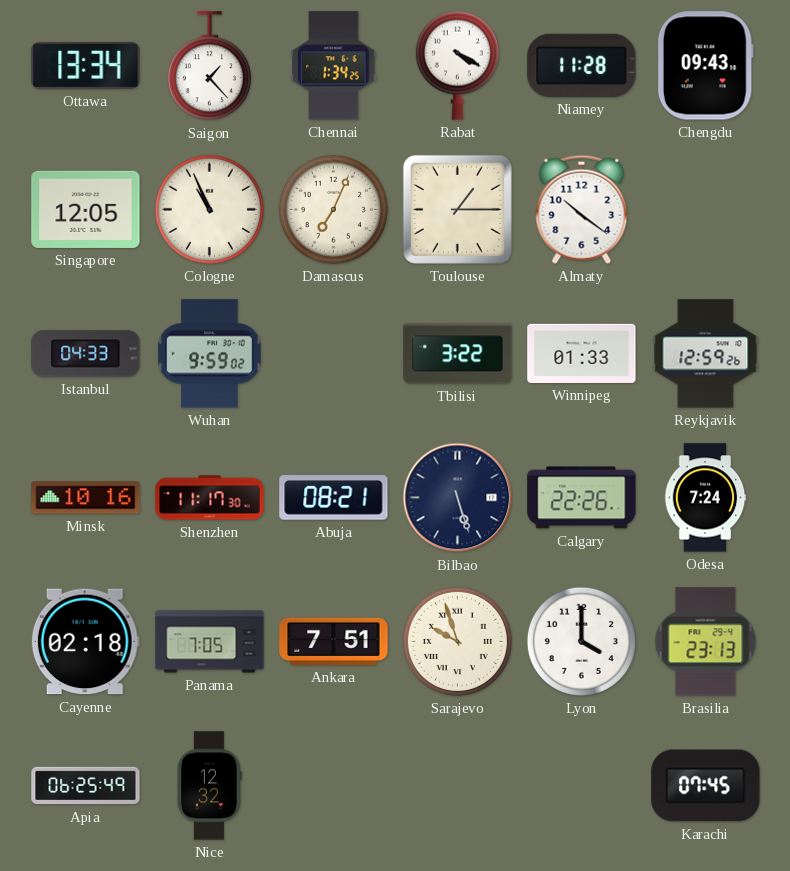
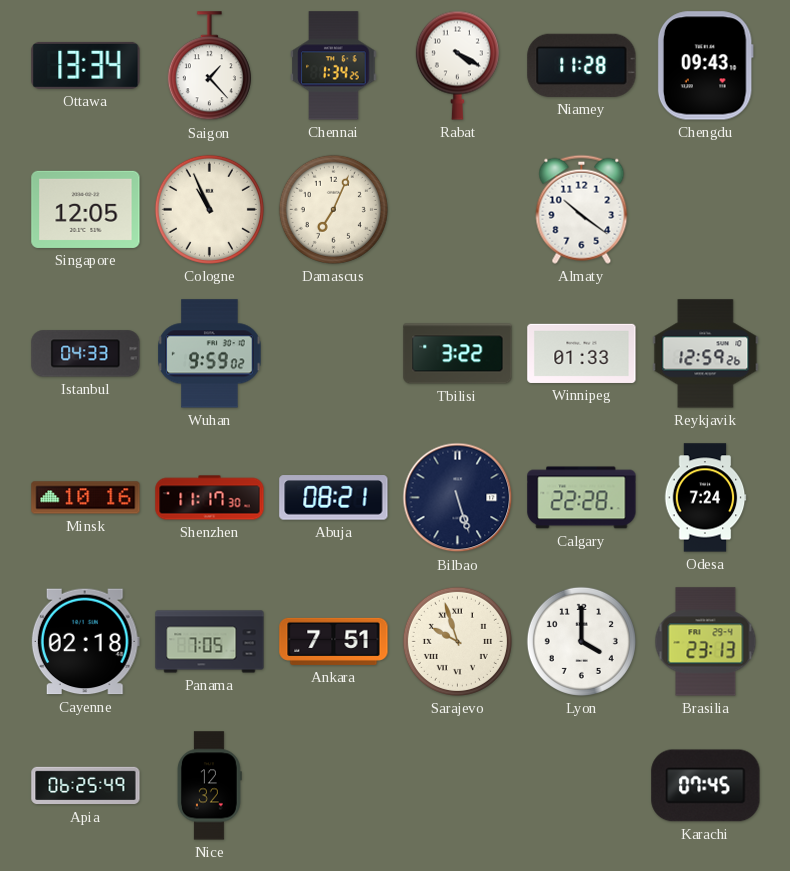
Toulouse: 1:15 -> none
Calgary: 22:26 -> 22:28
